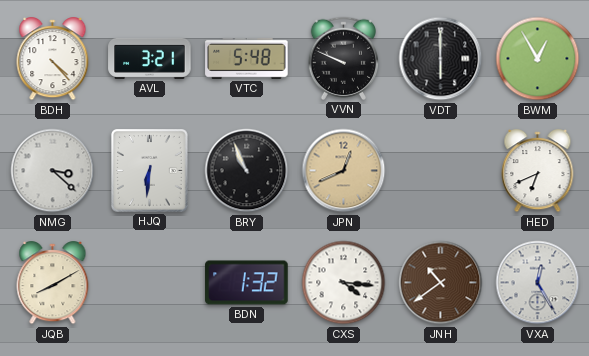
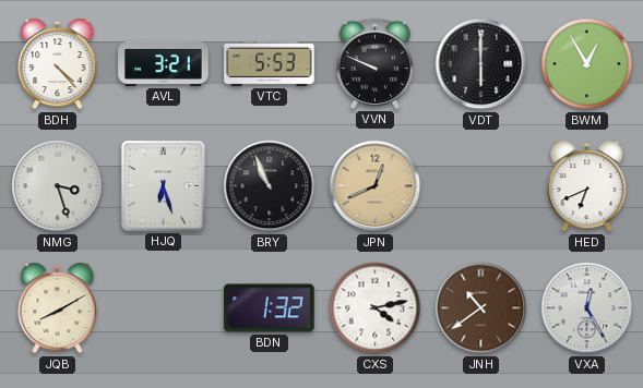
VTC: 5:48 -> 5:53
NMG: 3:22 -> 3:27
HJQ: 6:31 -> 6:27
CXS: 4:16 -> 4:13
